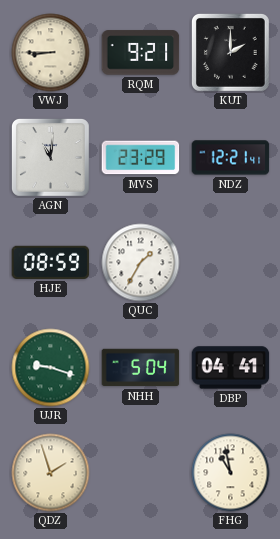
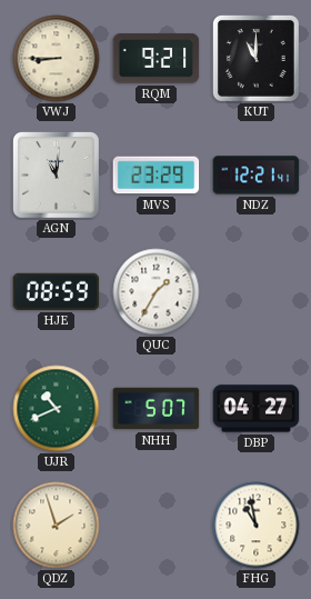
KUT: 2:00 -> 11:00
UJR: 9:18 -> 10:41
NHH: 5:04 -> 5:07
DBP: 04:41 -> 04:27
